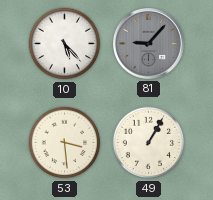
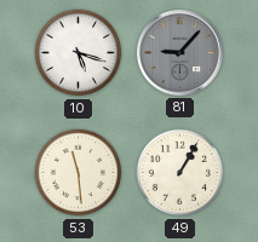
10: 5:23 -> 5:18
53: 3:29 -> 11:29
